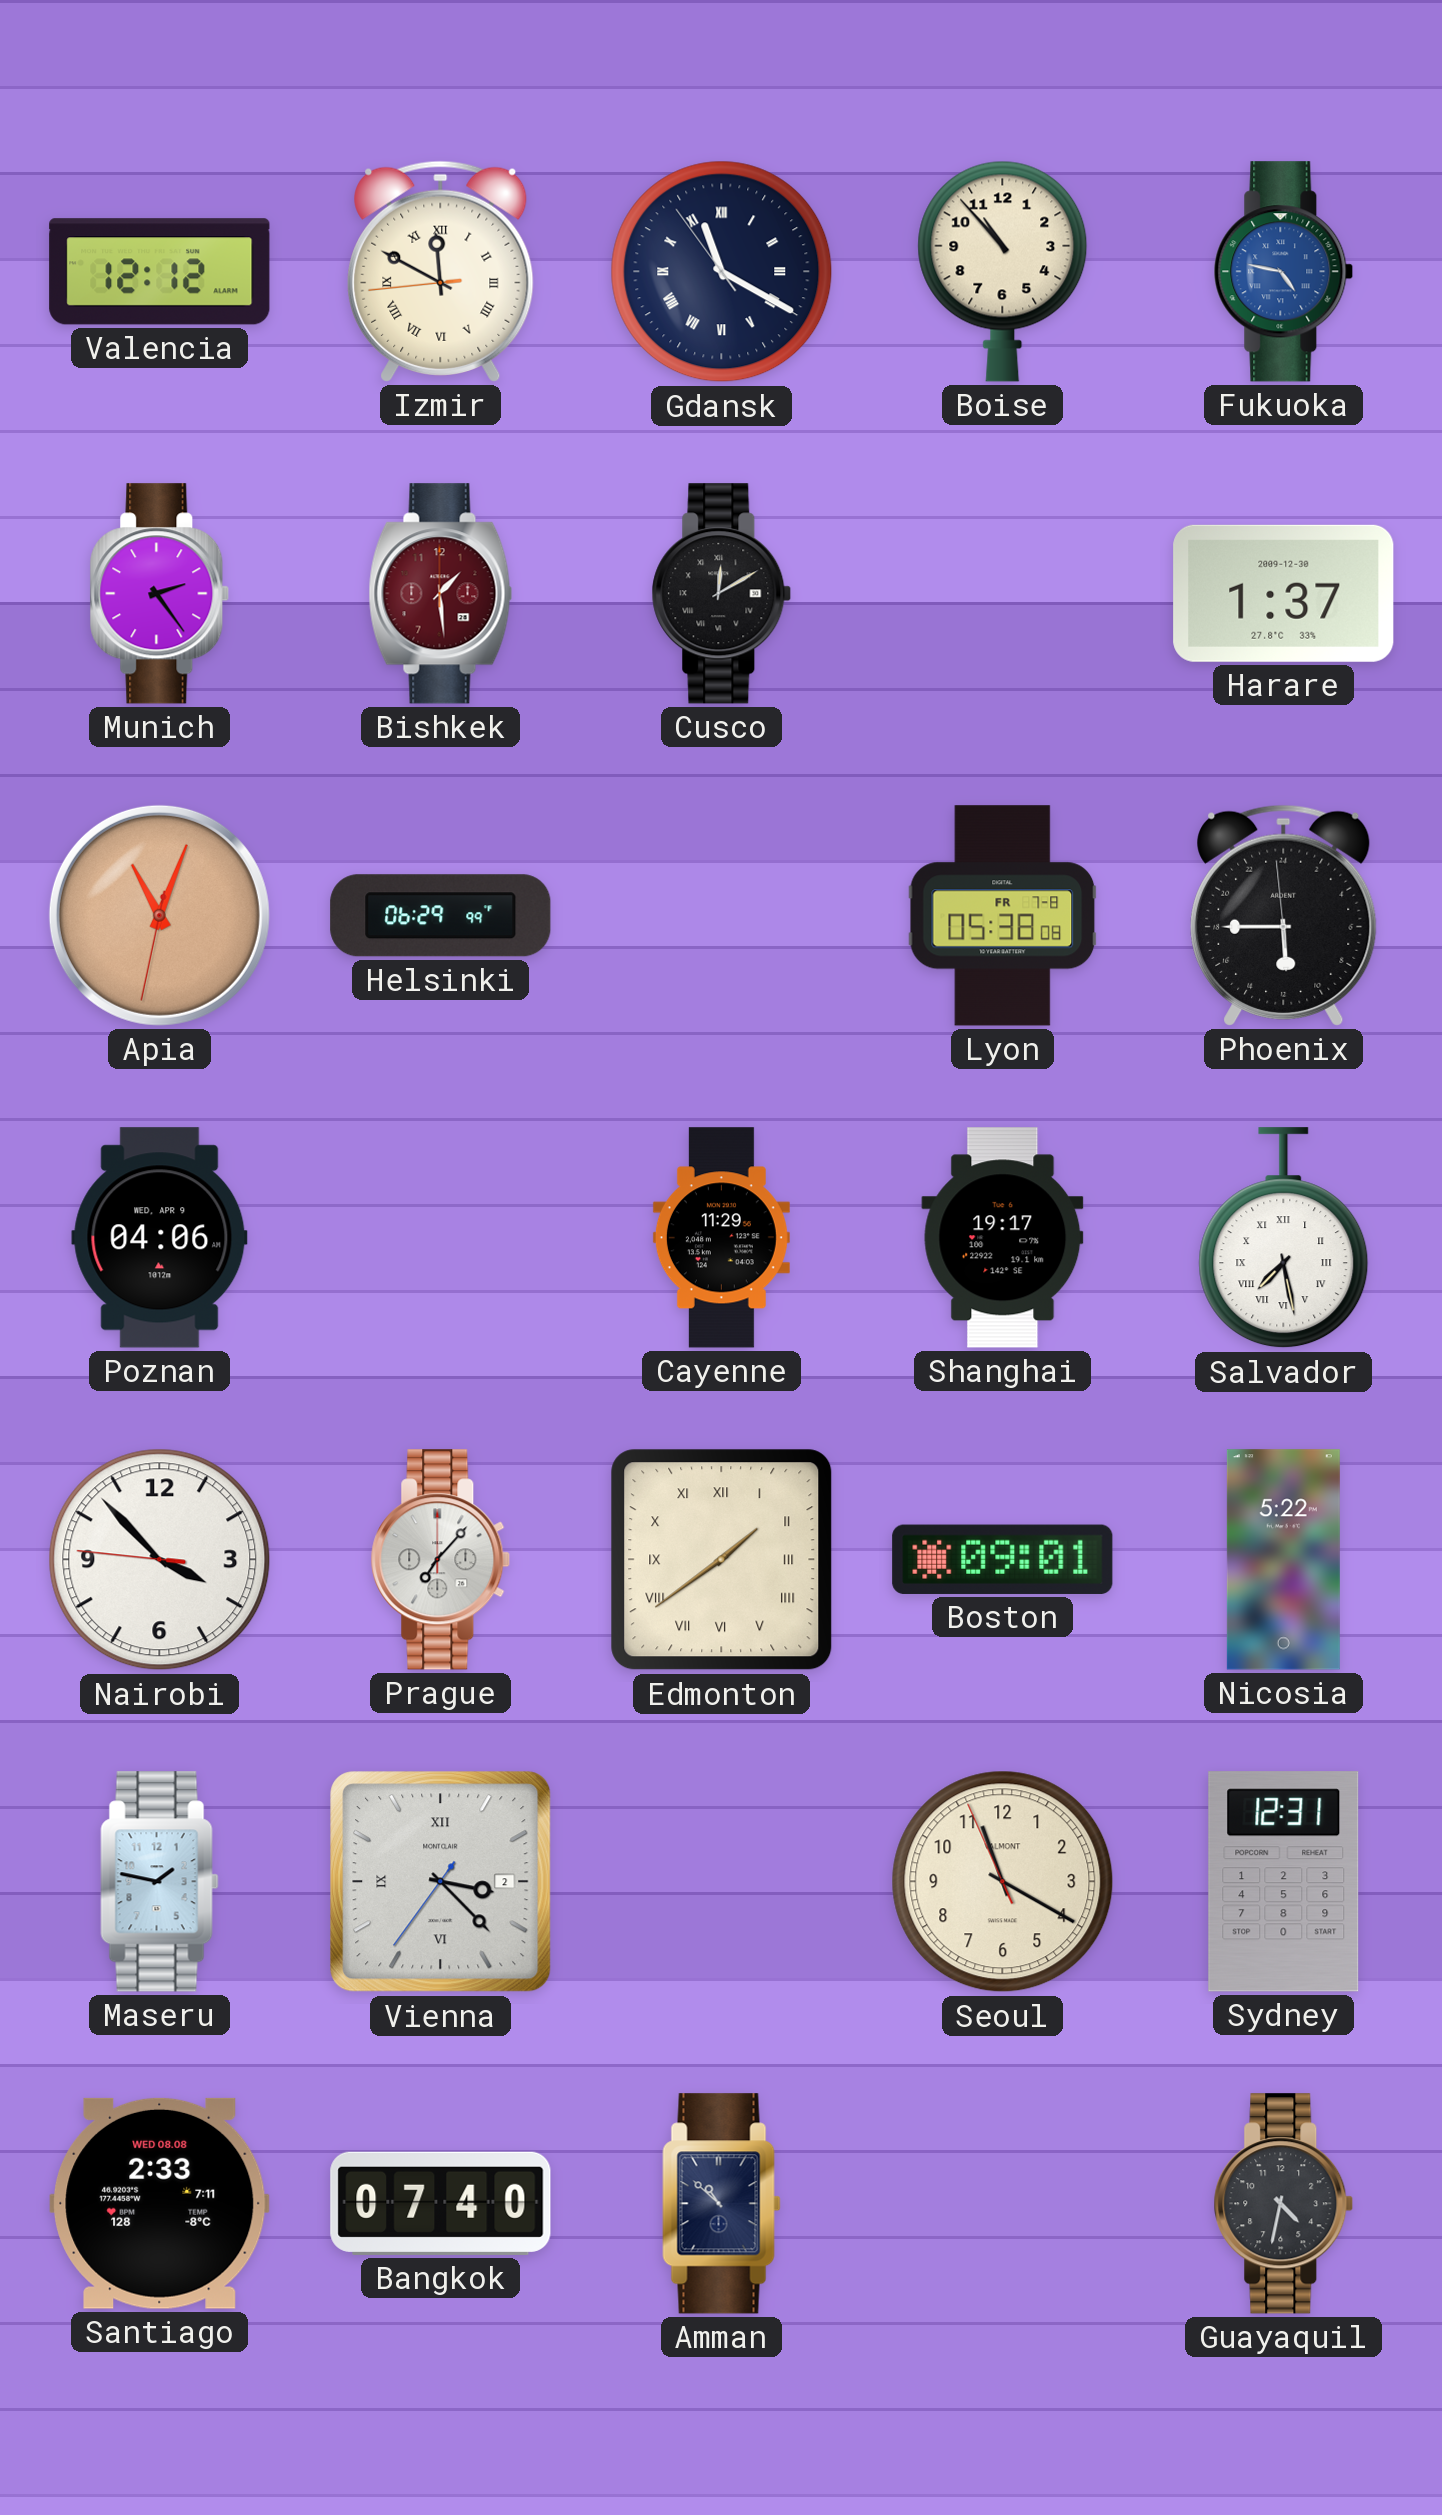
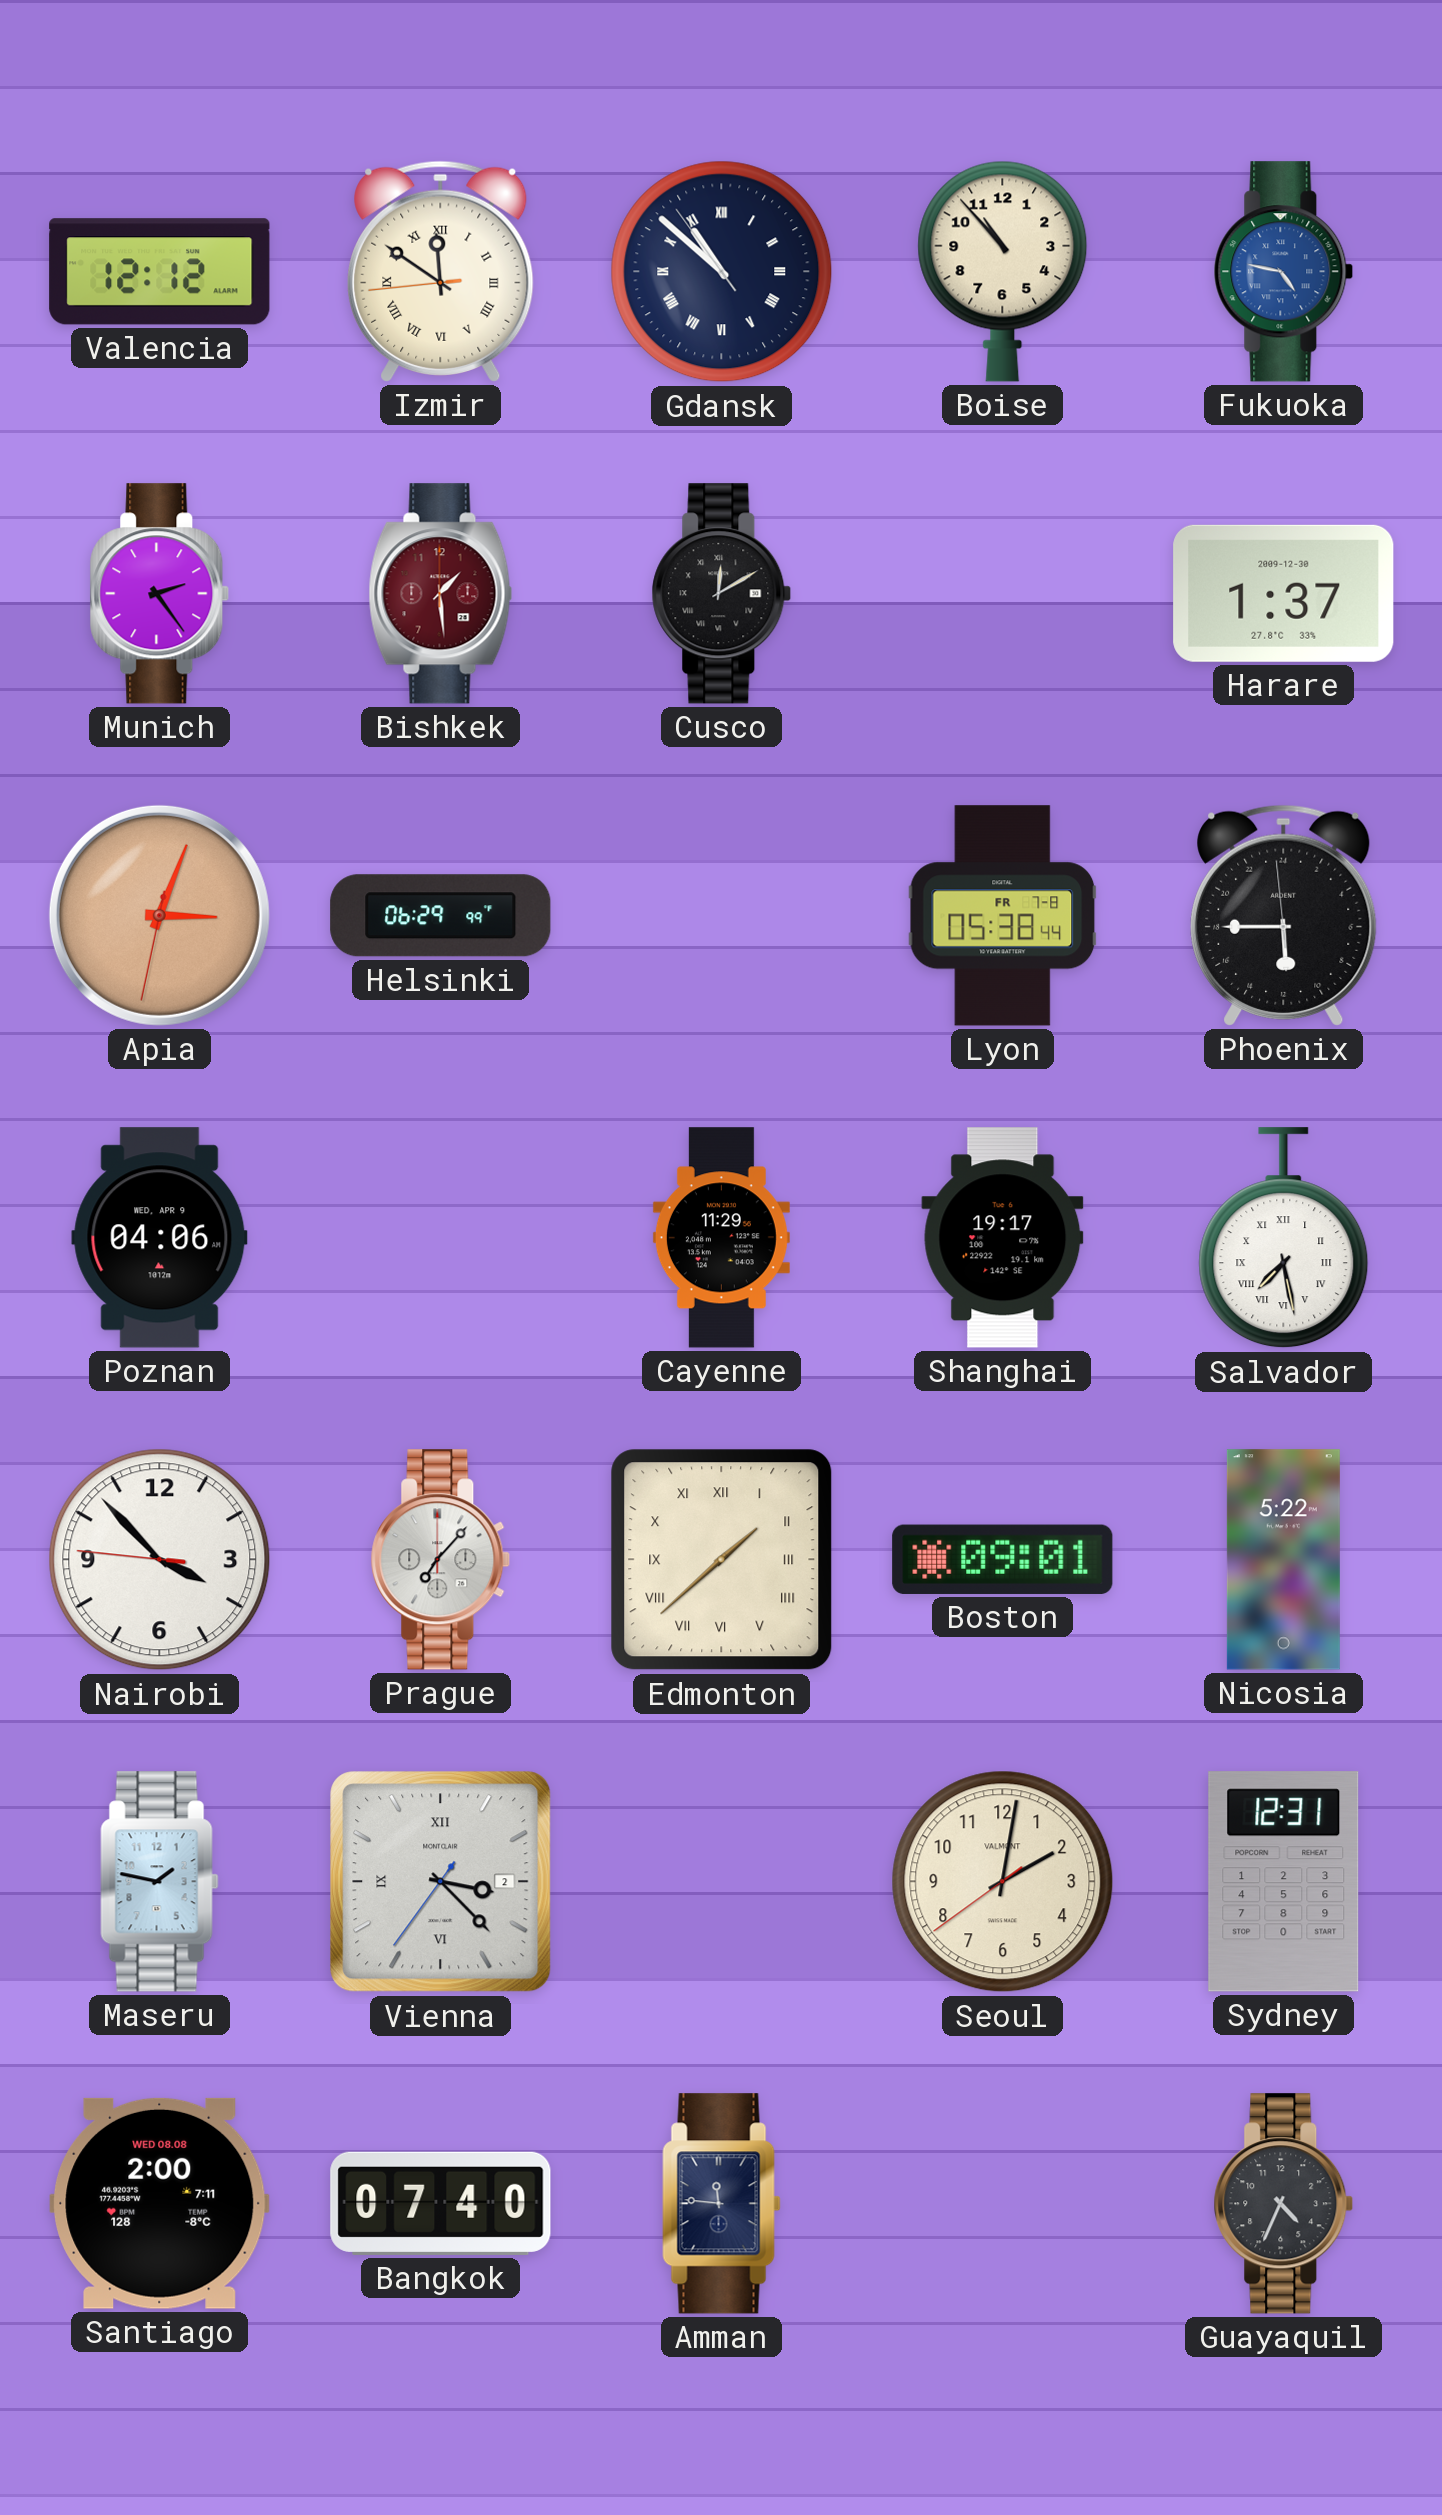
Izmir: 11:49 -> 11:50
Gdansk: 11:19 -> 10:51
Apia: 11:03 -> 3:03
Lyon: 05:38:08 -> 05:38:44
Edmonton: 1:39 -> 1:38
Seoul: 11:19 -> 2:01
Santiago: 2:33 -> 2:00
Amman: 10:52 -> 11:46
Guayaquil: 4:32 -> 4:34
